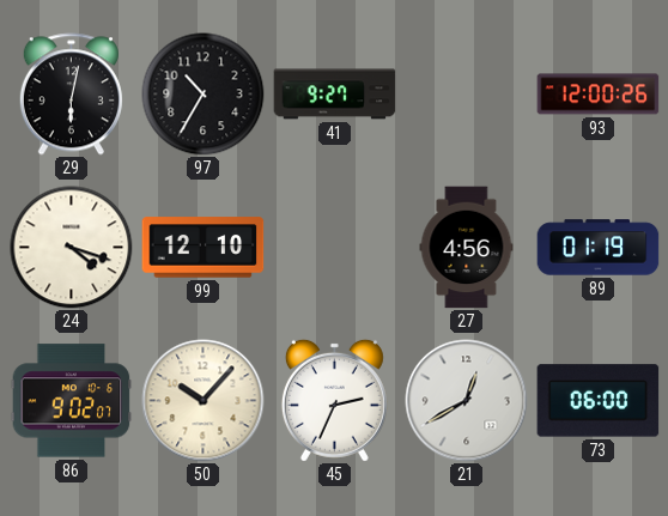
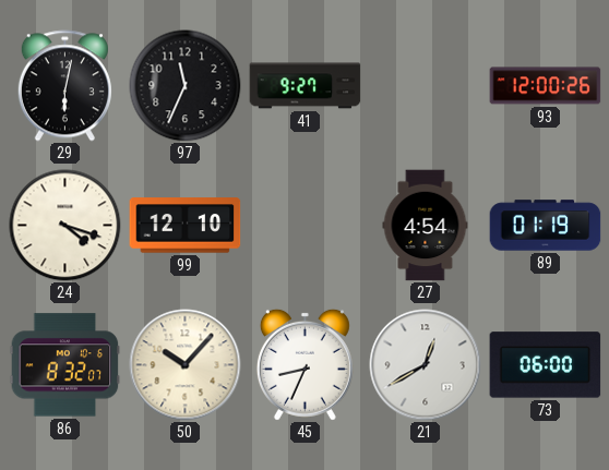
97: 10:35 -> 11:34
27: 4:56 -> 4:54
86: 9:02 -> 8:32
45: 2:34 -> 8:34
